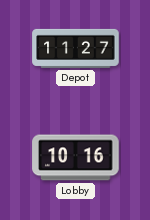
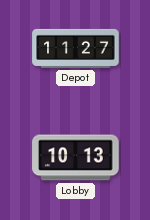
Lobby: 10:16 -> 10:13
